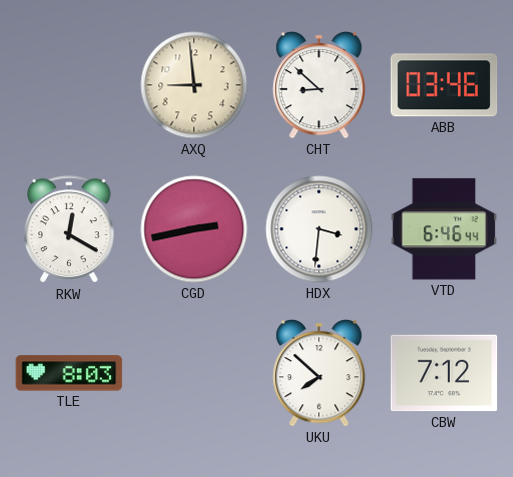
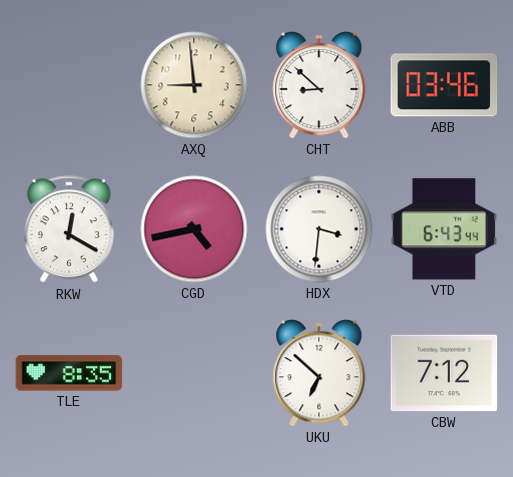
CGD: 2:43 -> 4:43
VTD: 6:46 -> 6:43
TLE: 8:03 -> 8:35
UKU: 7:52 -> 6:52
